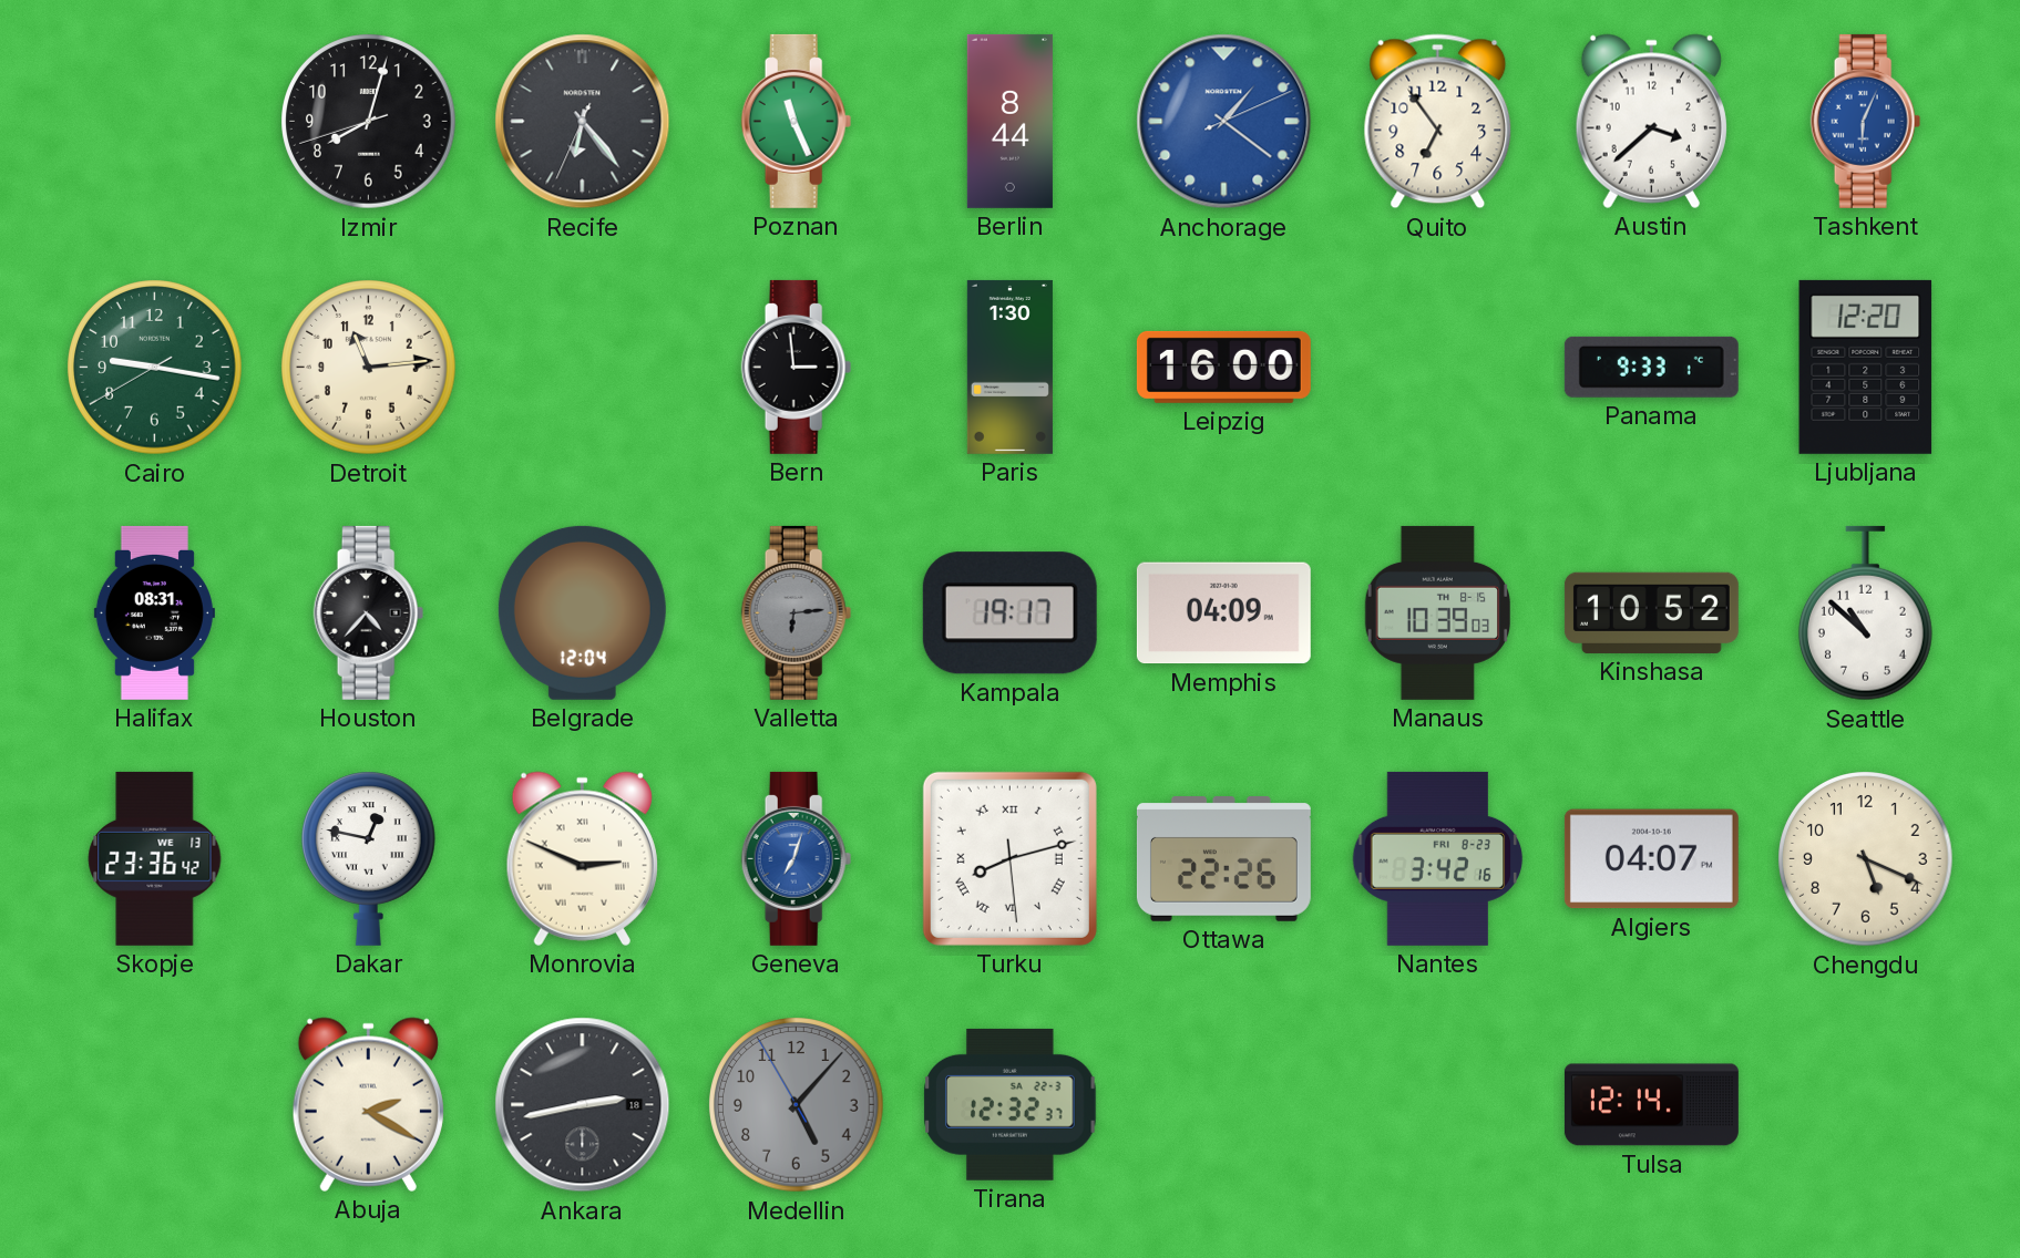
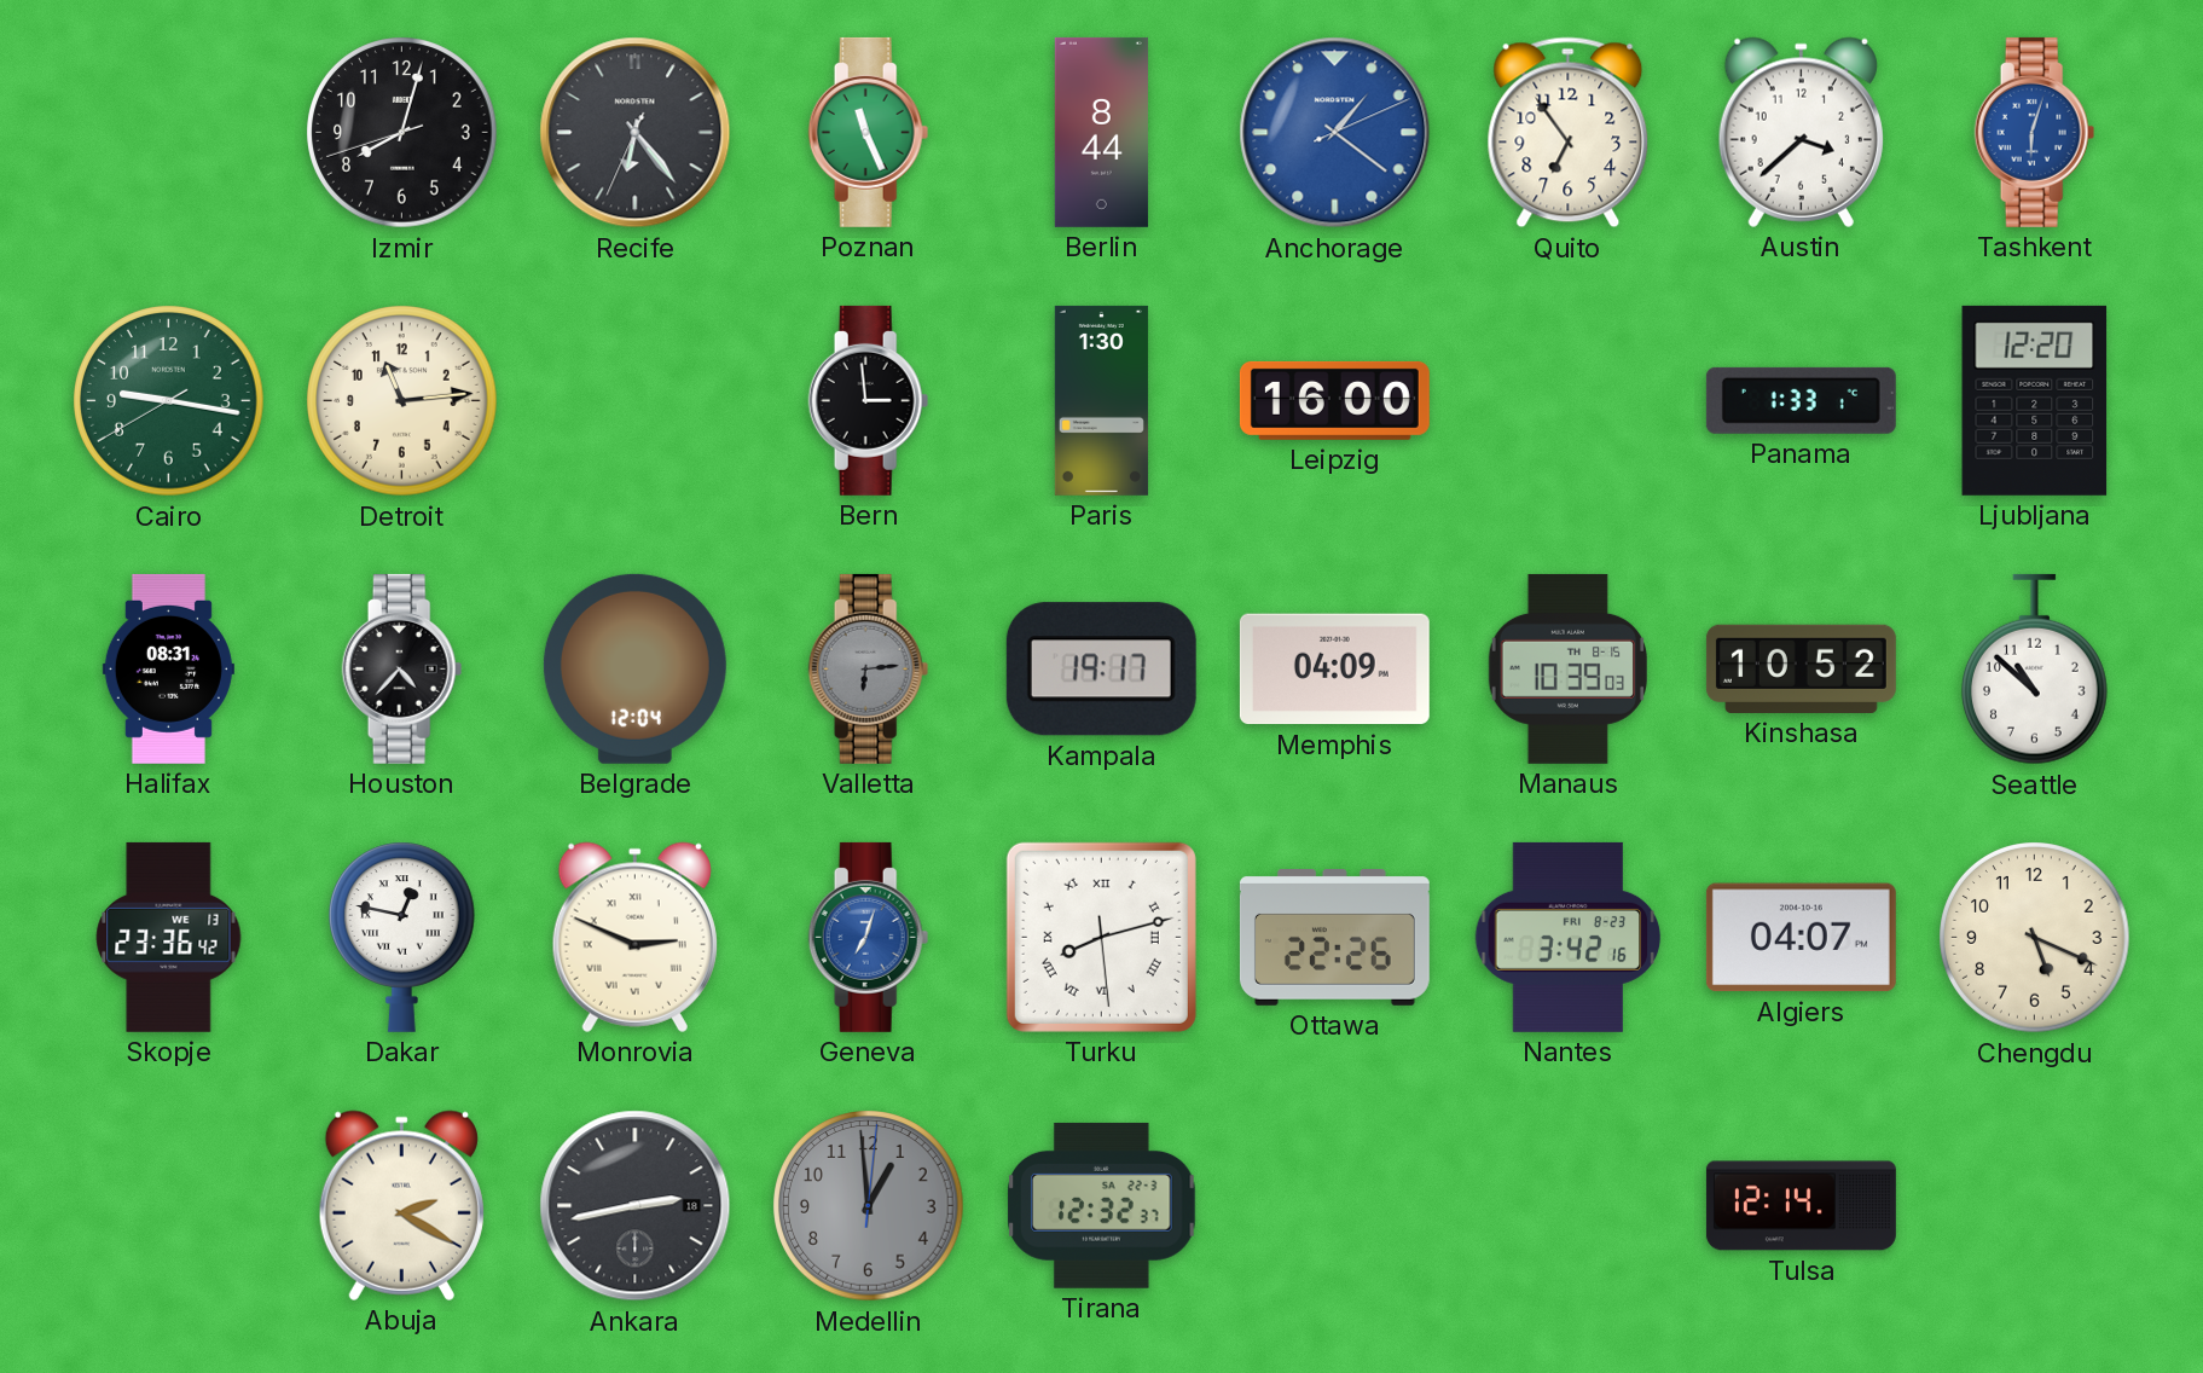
Tashkent: 6:04 -> 6:03
Panama: 9:33 -> 1:33
Medellin: 5:06 -> 12:59
